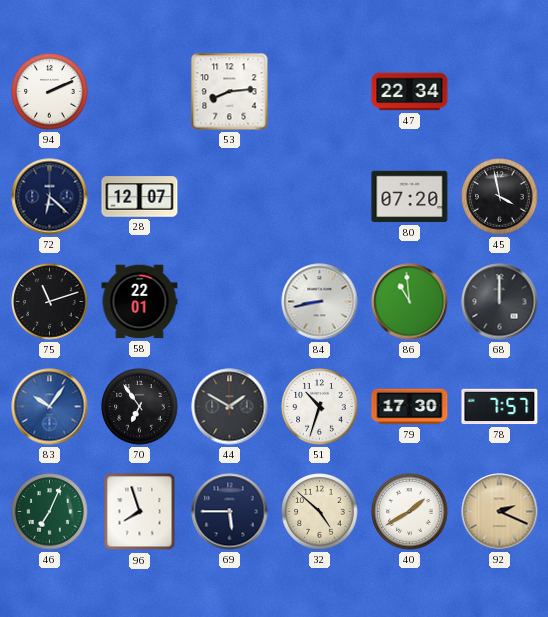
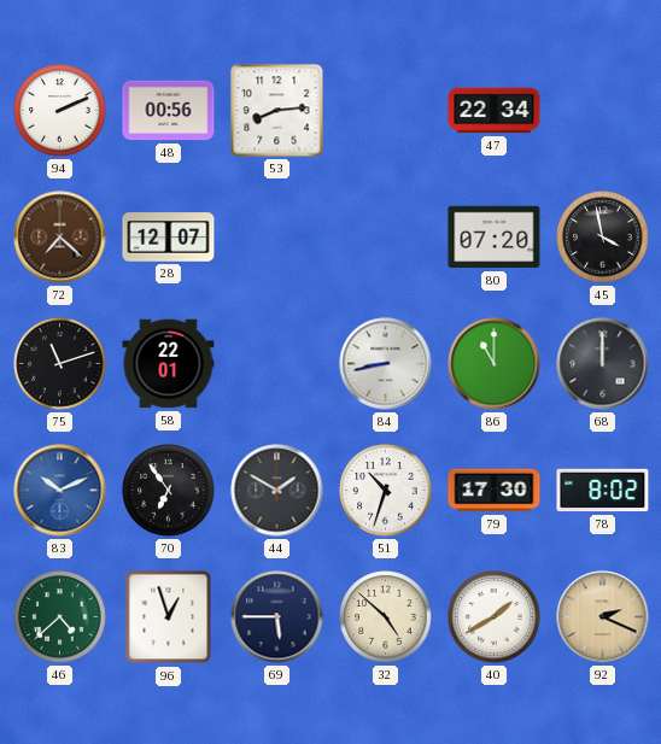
48: none -> 00:56
72: 6:22 -> 7:22
72 dial: navy -> brown
86: 10:59 -> 11:00
83: 10:06 -> 10:11
78: 7:57 -> 8:02
46: 7:04 -> 4:38
96: 7:57 -> 12:57
